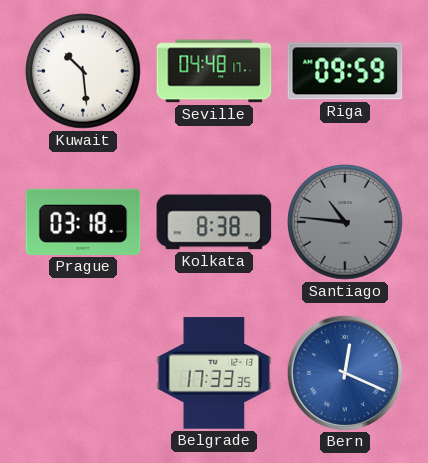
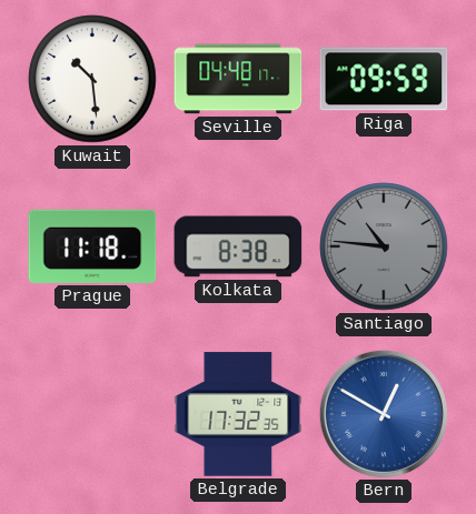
Prague: 03:18 -> 11:18
Belgrade: 17:33 -> 17:32
Bern: 12:19 -> 12:50
